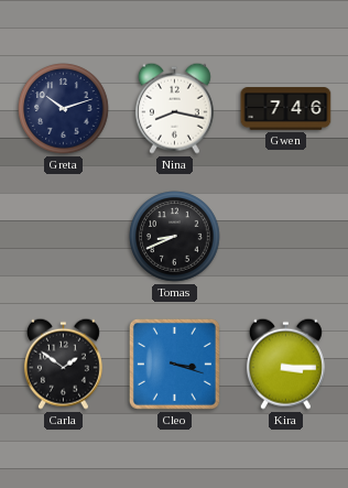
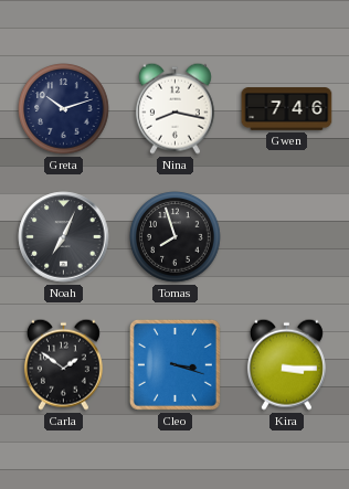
Noah: none -> 7:04
Tomas: 8:41 -> 7:57
